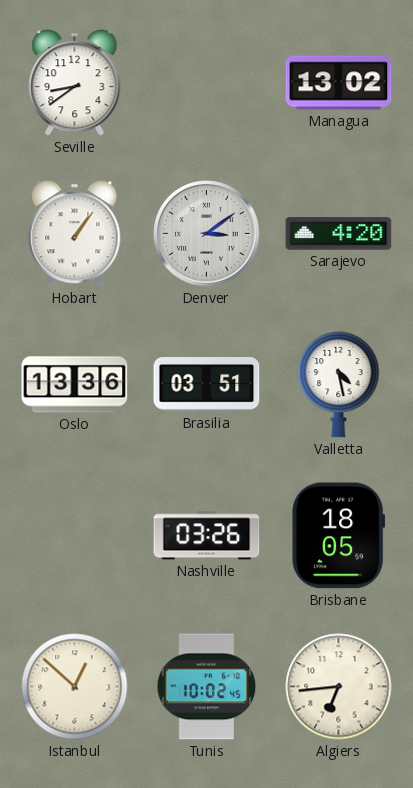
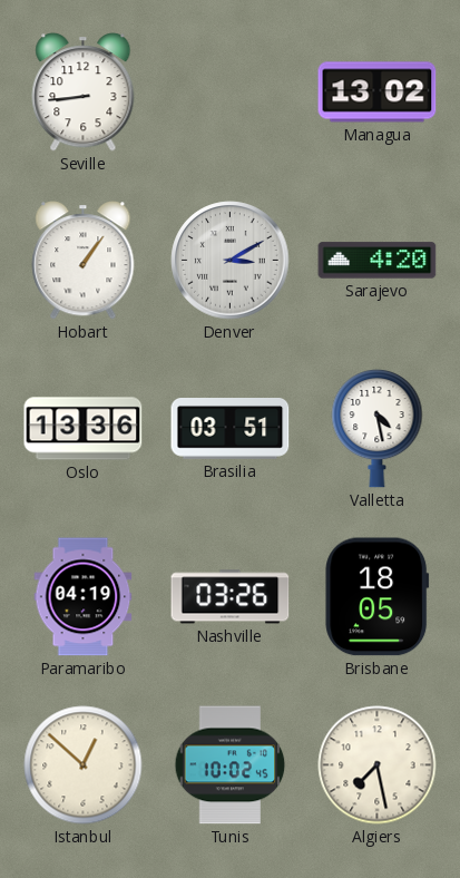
Seville: 8:39 -> 8:44
Denver: 3:09 -> 3:10
Paramaribo: none -> 04:19
Algiers: 6:44 -> 7:28
